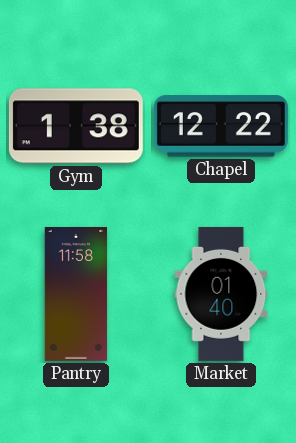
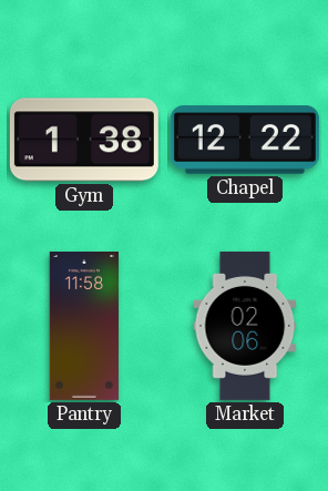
Market: 01:40 -> 02:06
